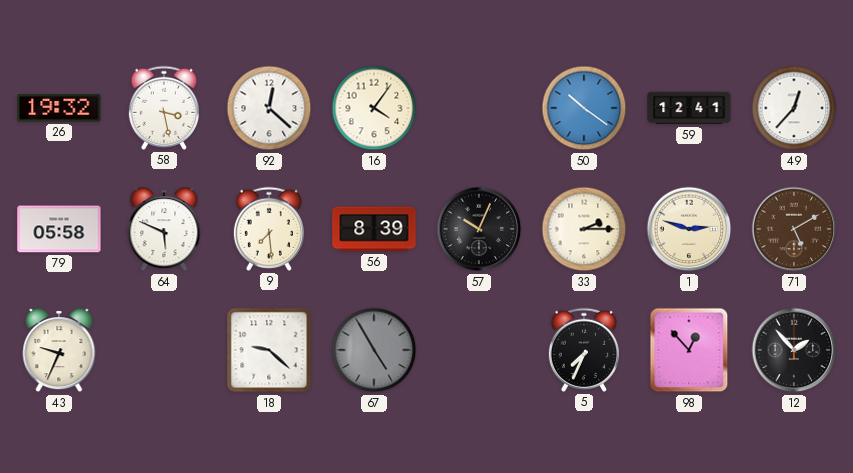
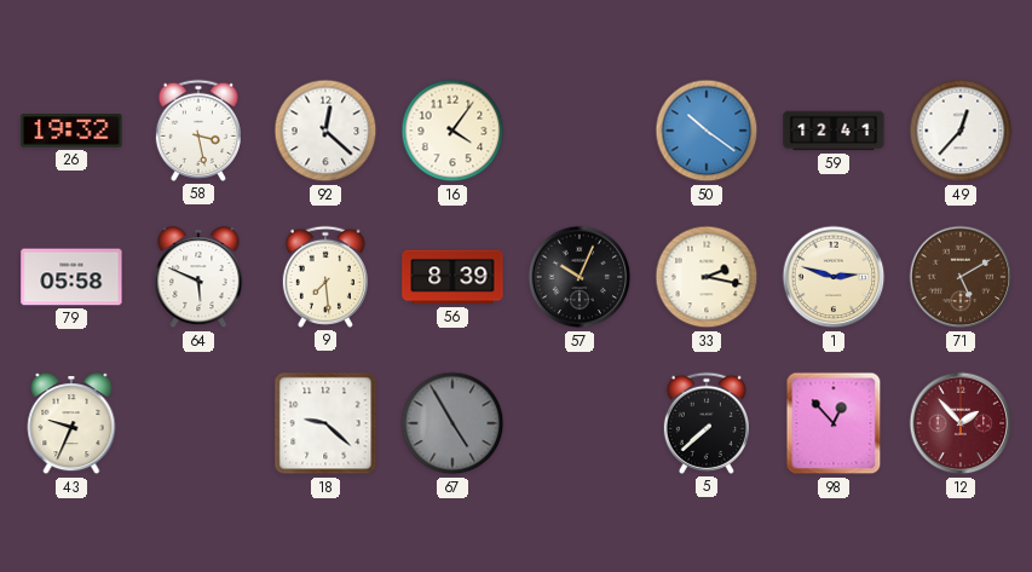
33: 2:15 -> 2:17
5: 7:34 -> 7:38
12 dial: black -> burgundy
